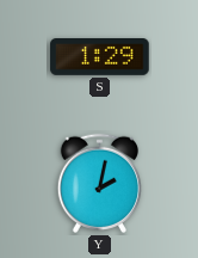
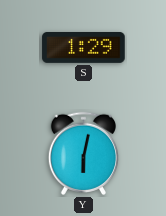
Y: 2:02 -> 6:02
